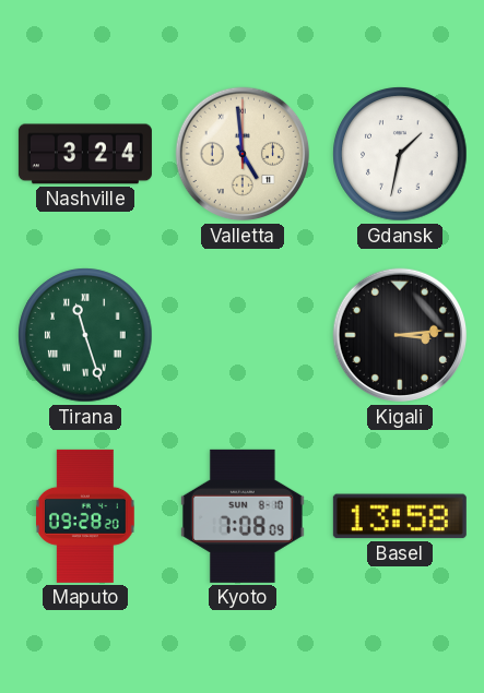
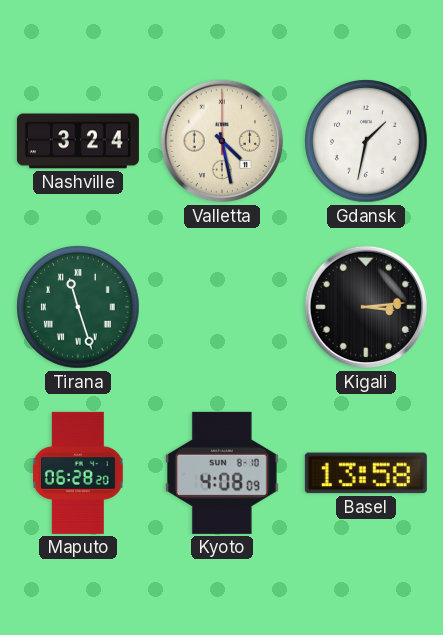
Valletta: 4:59 -> 4:28
Maputo: 09:28 -> 06:28
Kyoto: 7:08 -> 4:08
